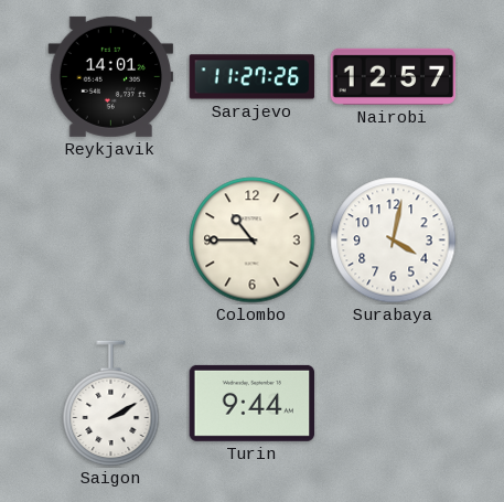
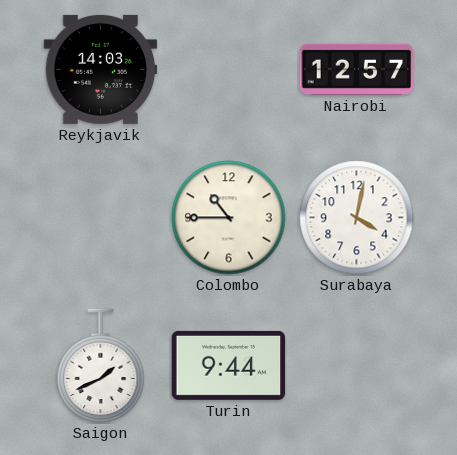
Reykjavik: 14:01 -> 14:03
Sarajevo: 11:27 -> none
Saigon: 2:10 -> 1:41
